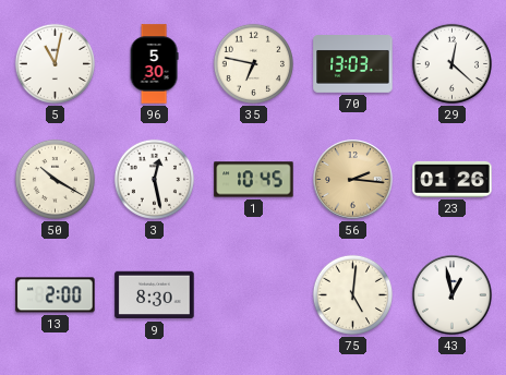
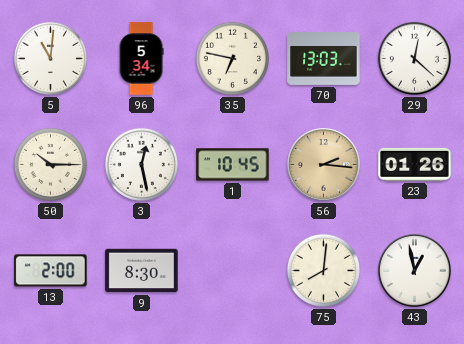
5: 11:02 -> 11:01
96: 5:30 -> 5:34
50: 10:20 -> 10:15
75: 5:01 -> 8:01
